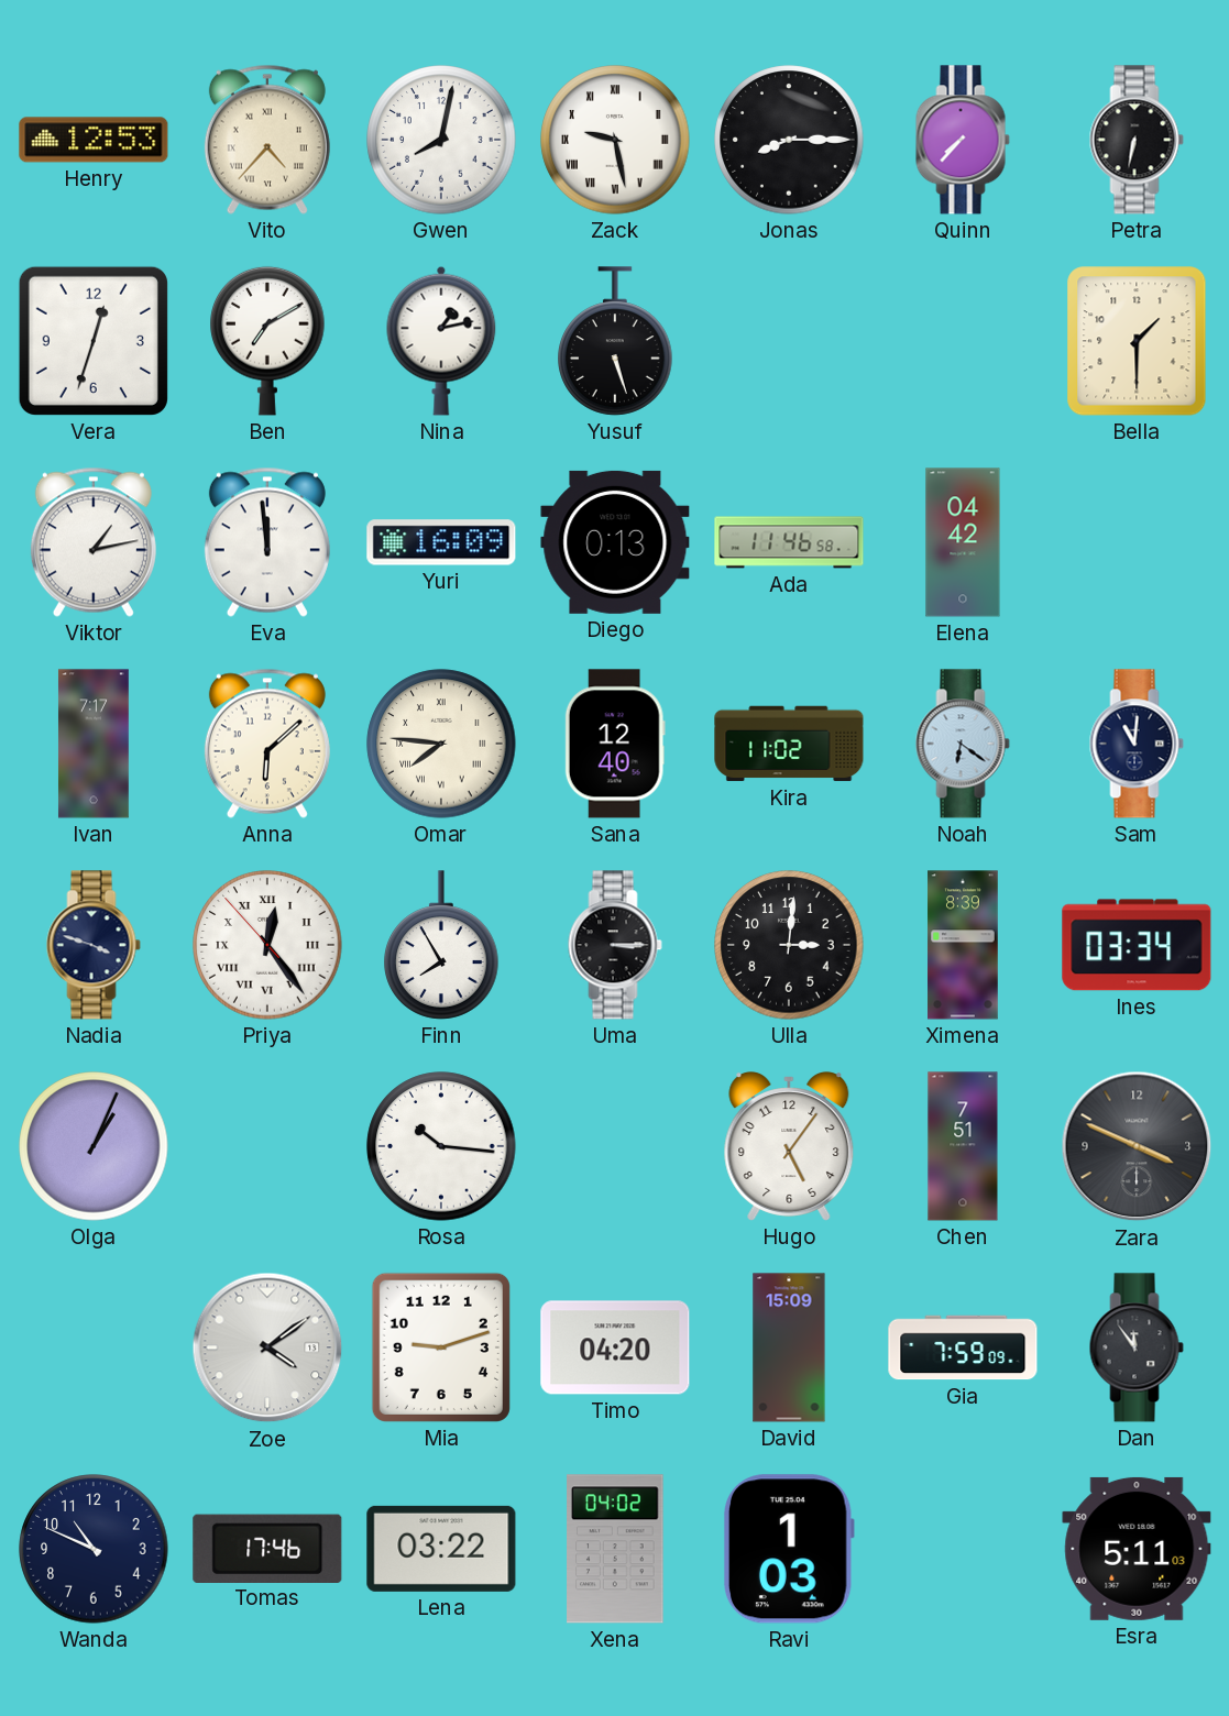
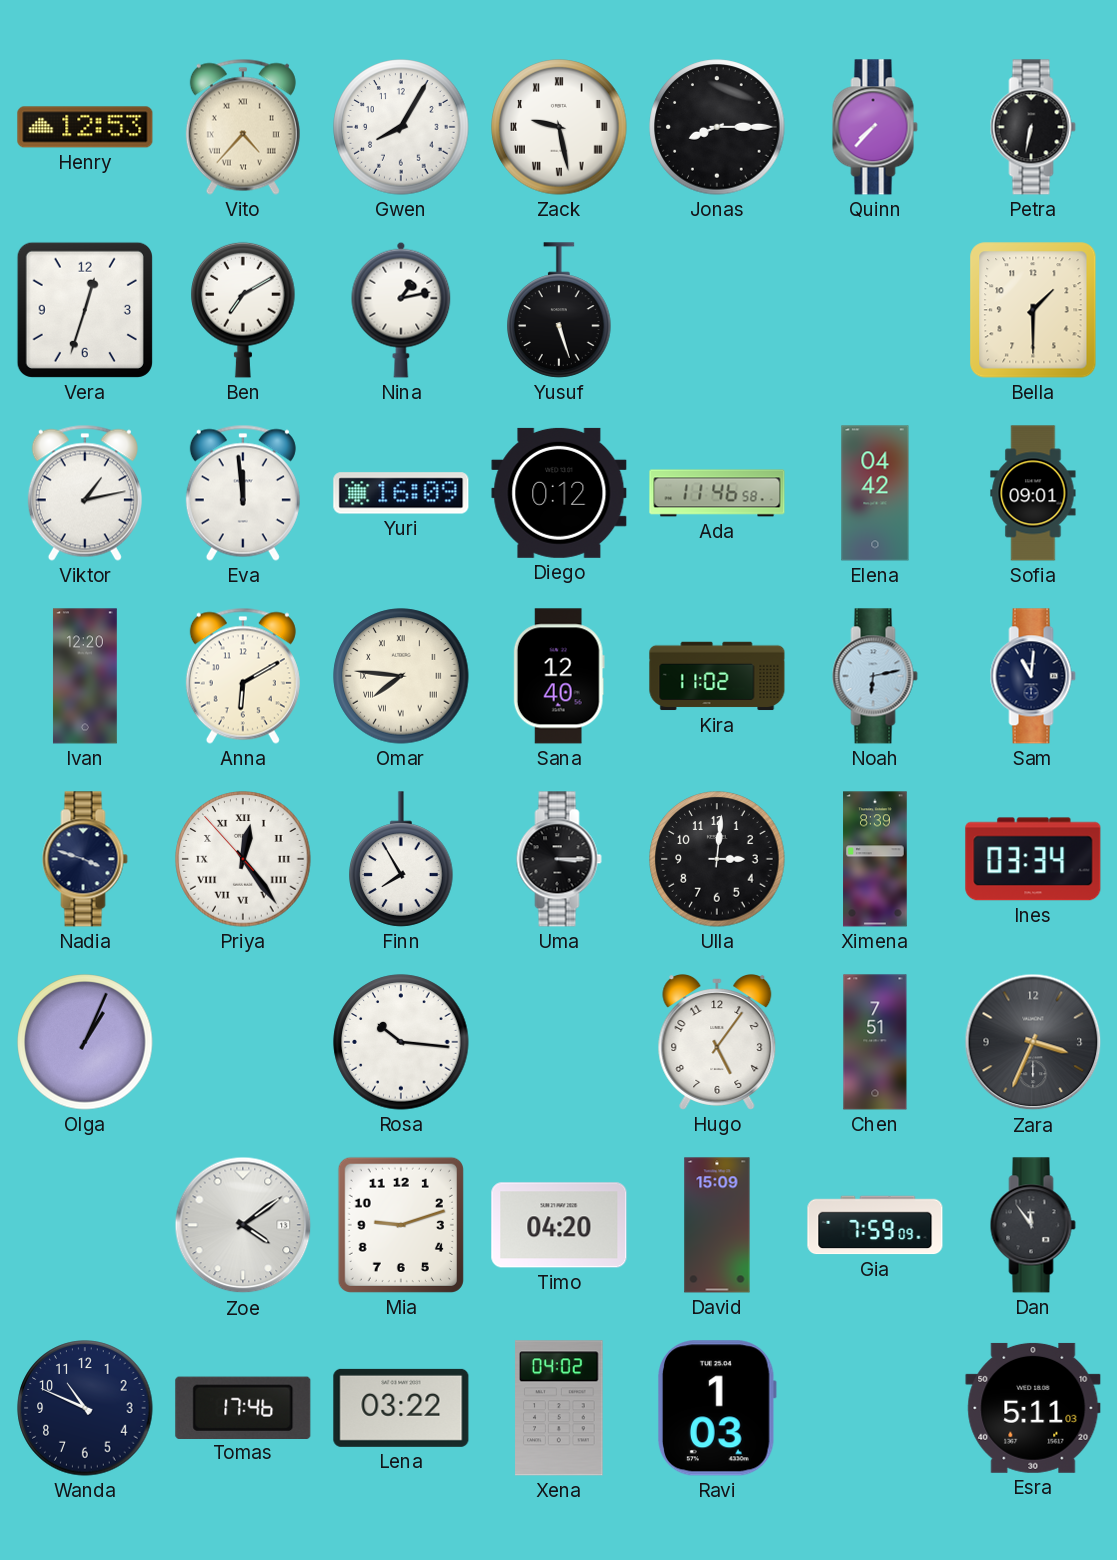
Gwen: 8:02 -> 8:05
Diego: 0:13 -> 0:12
Sofia: none -> 09:01
Ivan: 7:17 -> 12:20
Anna: 6:08 -> 6:10
Noah: 6:21 -> 6:13
Zara: 3:49 -> 3:34
